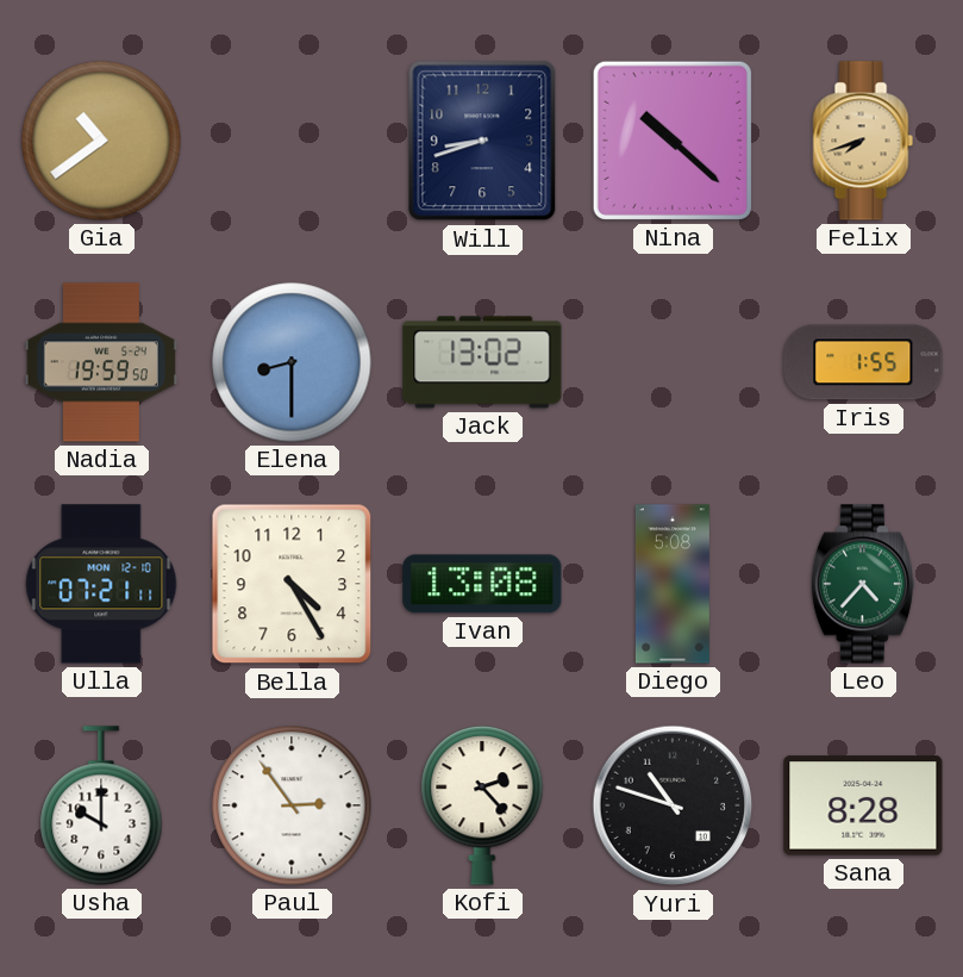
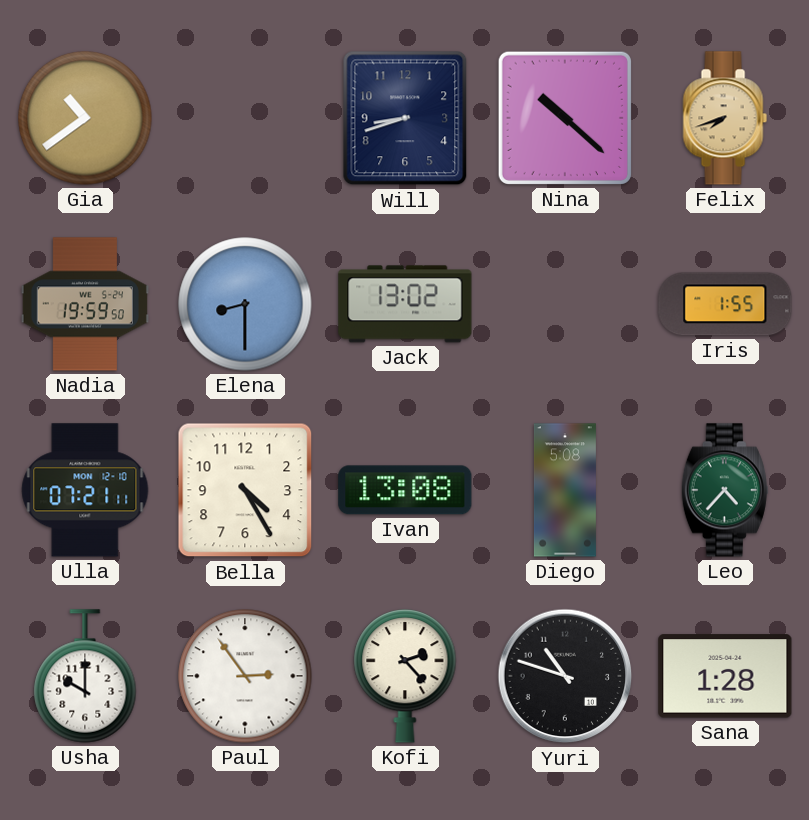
Sana: 8:28 -> 1:28
